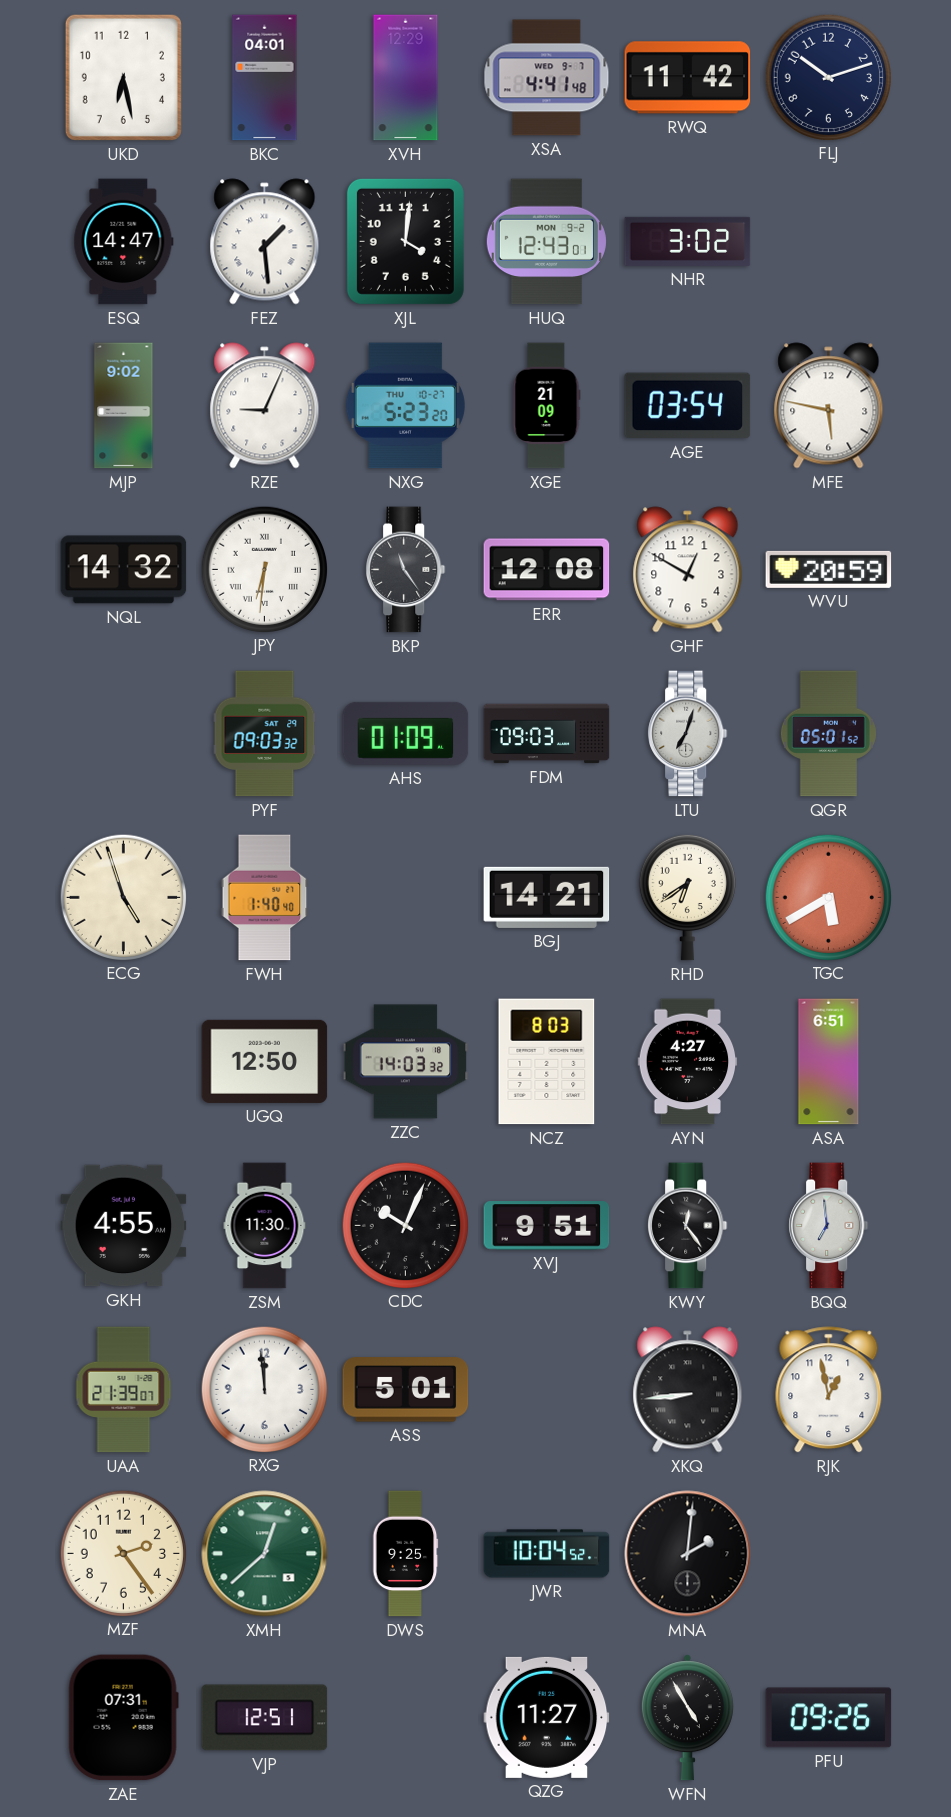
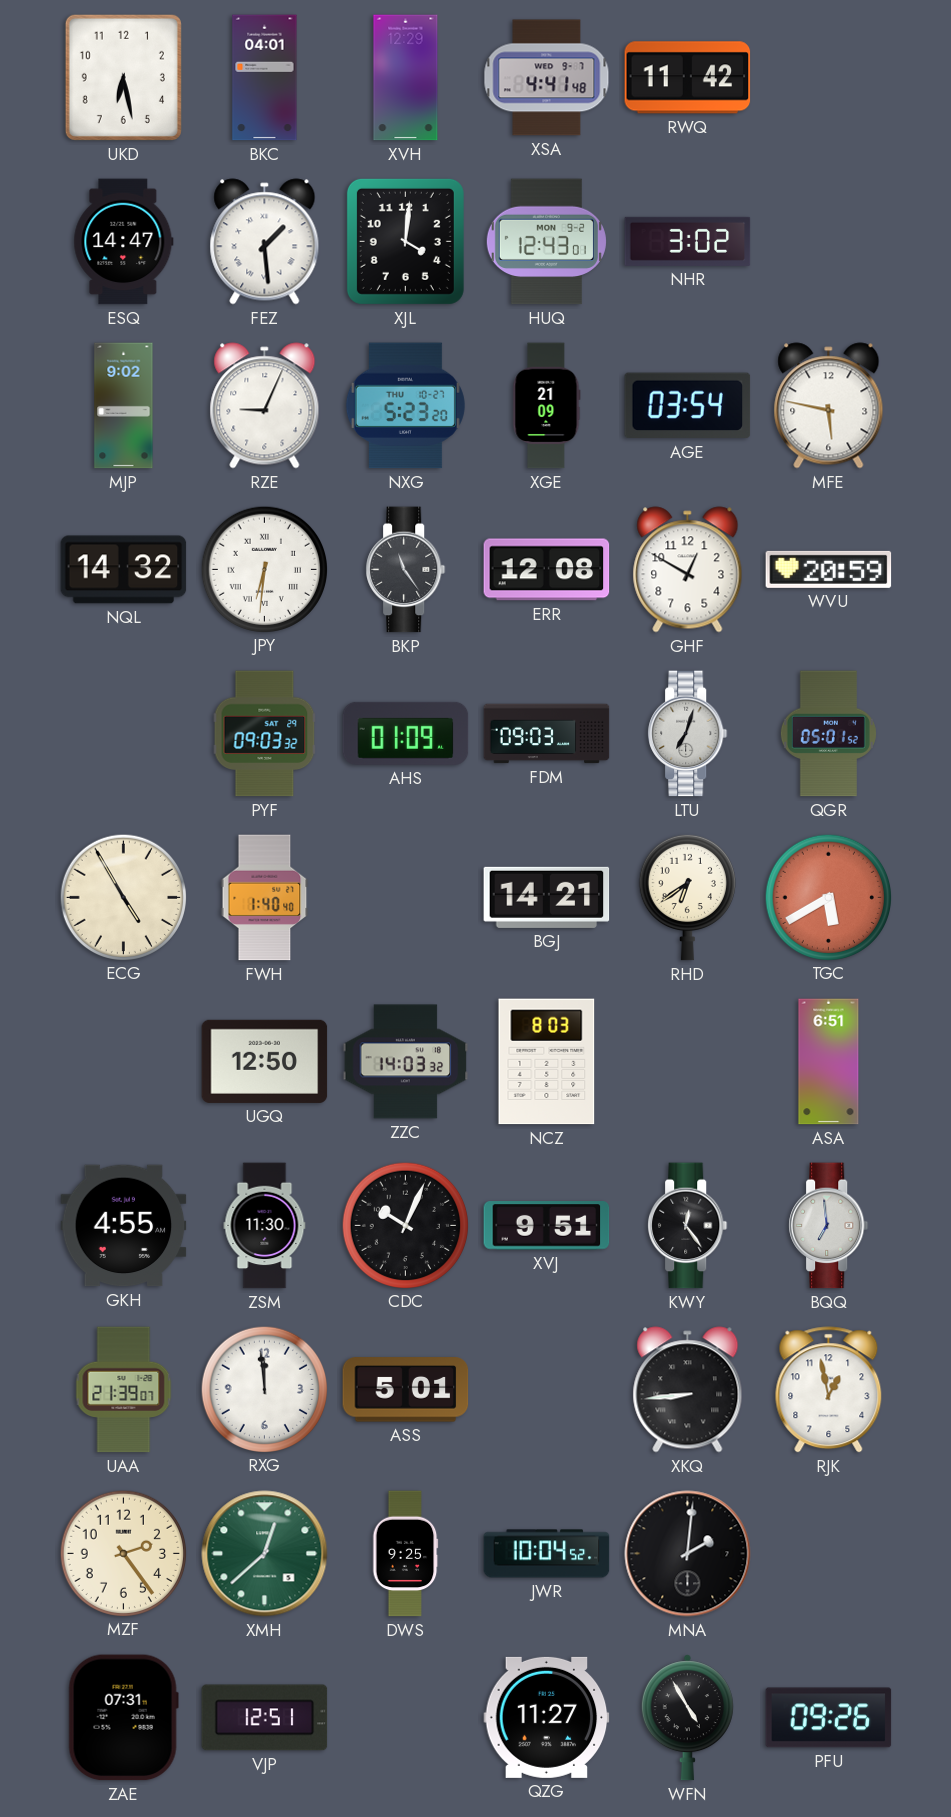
FLJ: 10:12 -> none
ECG: 4:57 -> 4:55
AYN: 4:27 -> none
